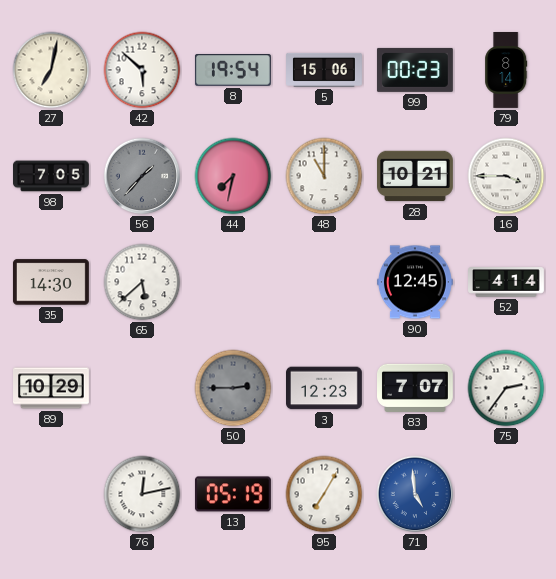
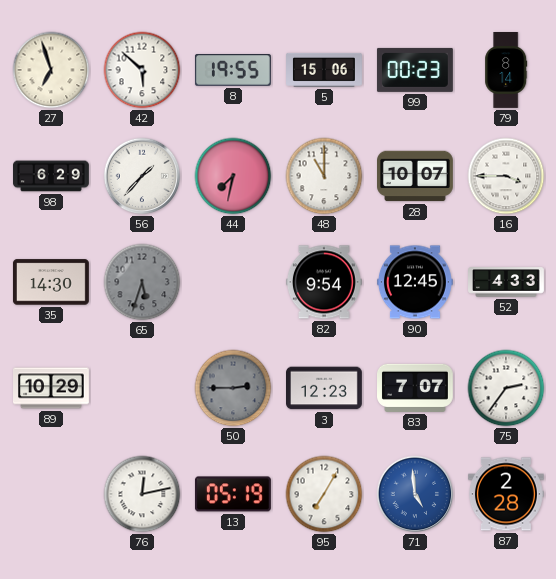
27: 7:02 -> 6:57
8: 19:54 -> 19:55
98: 7:05 -> 6:29
56 dial: grey -> white
28: 10:21 -> 10:07
65: 5:38 -> 5:33
65 dial: white -> grey
82: none -> 9:54
52: 4:14 -> 4:33
87: none -> 2:28
